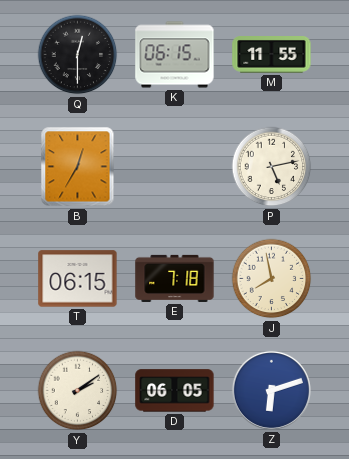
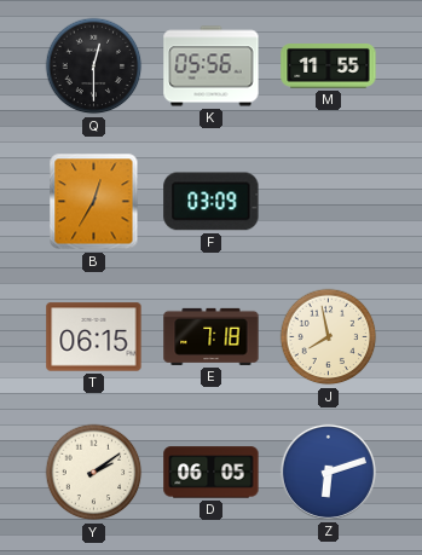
K: 06:15 -> 05:56
F: none -> 03:09
P: 5:13 -> none
